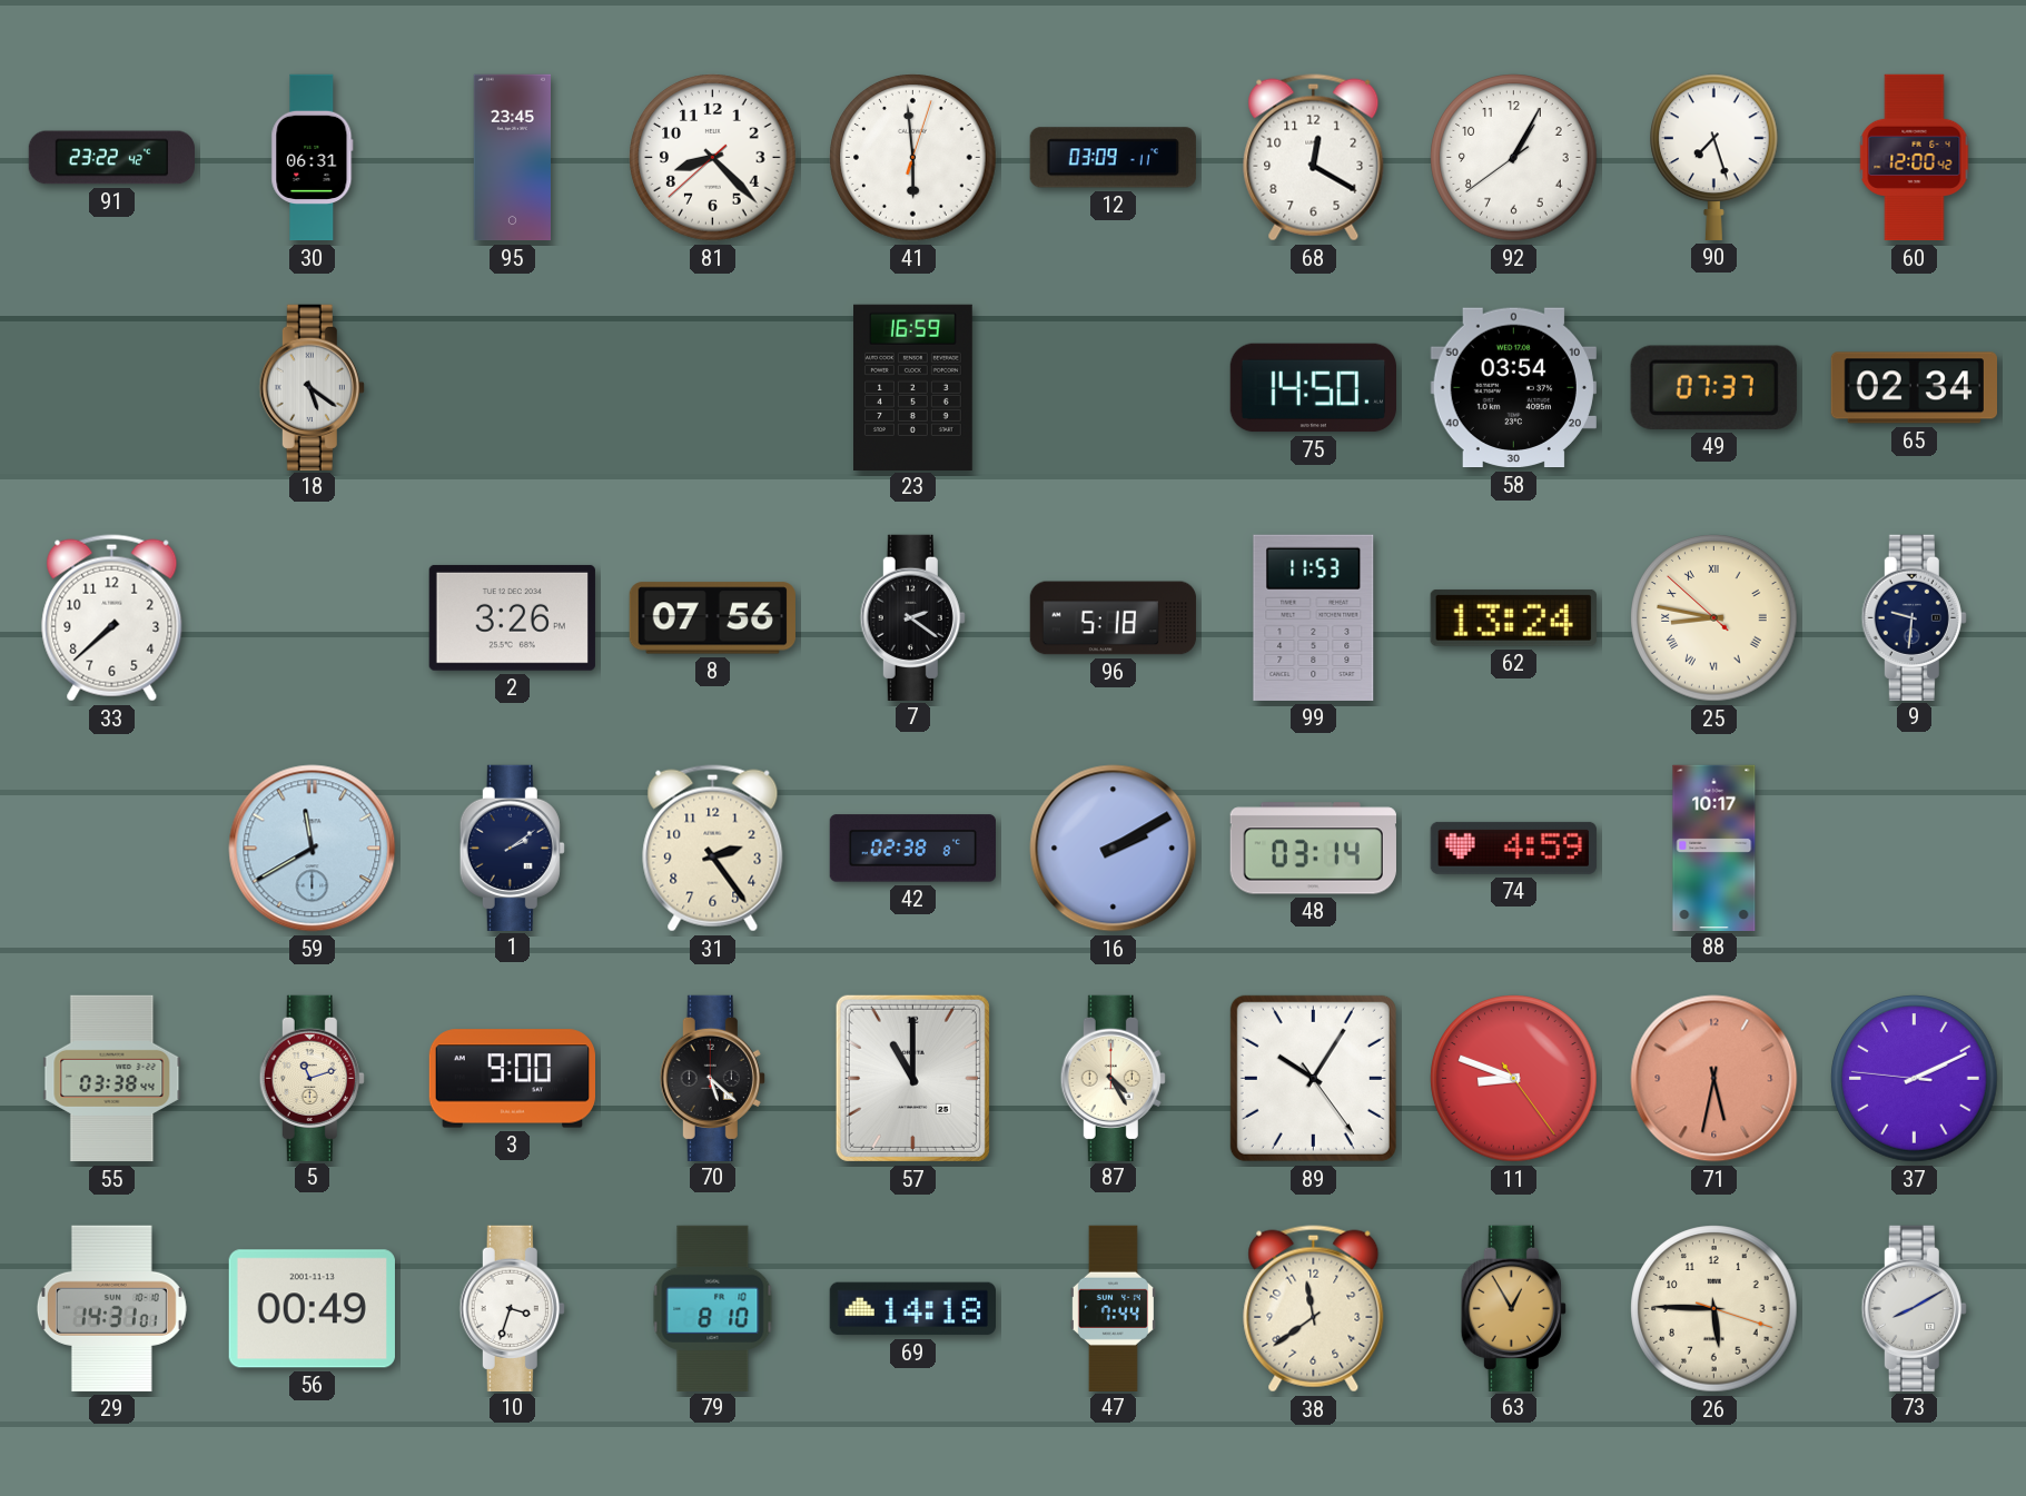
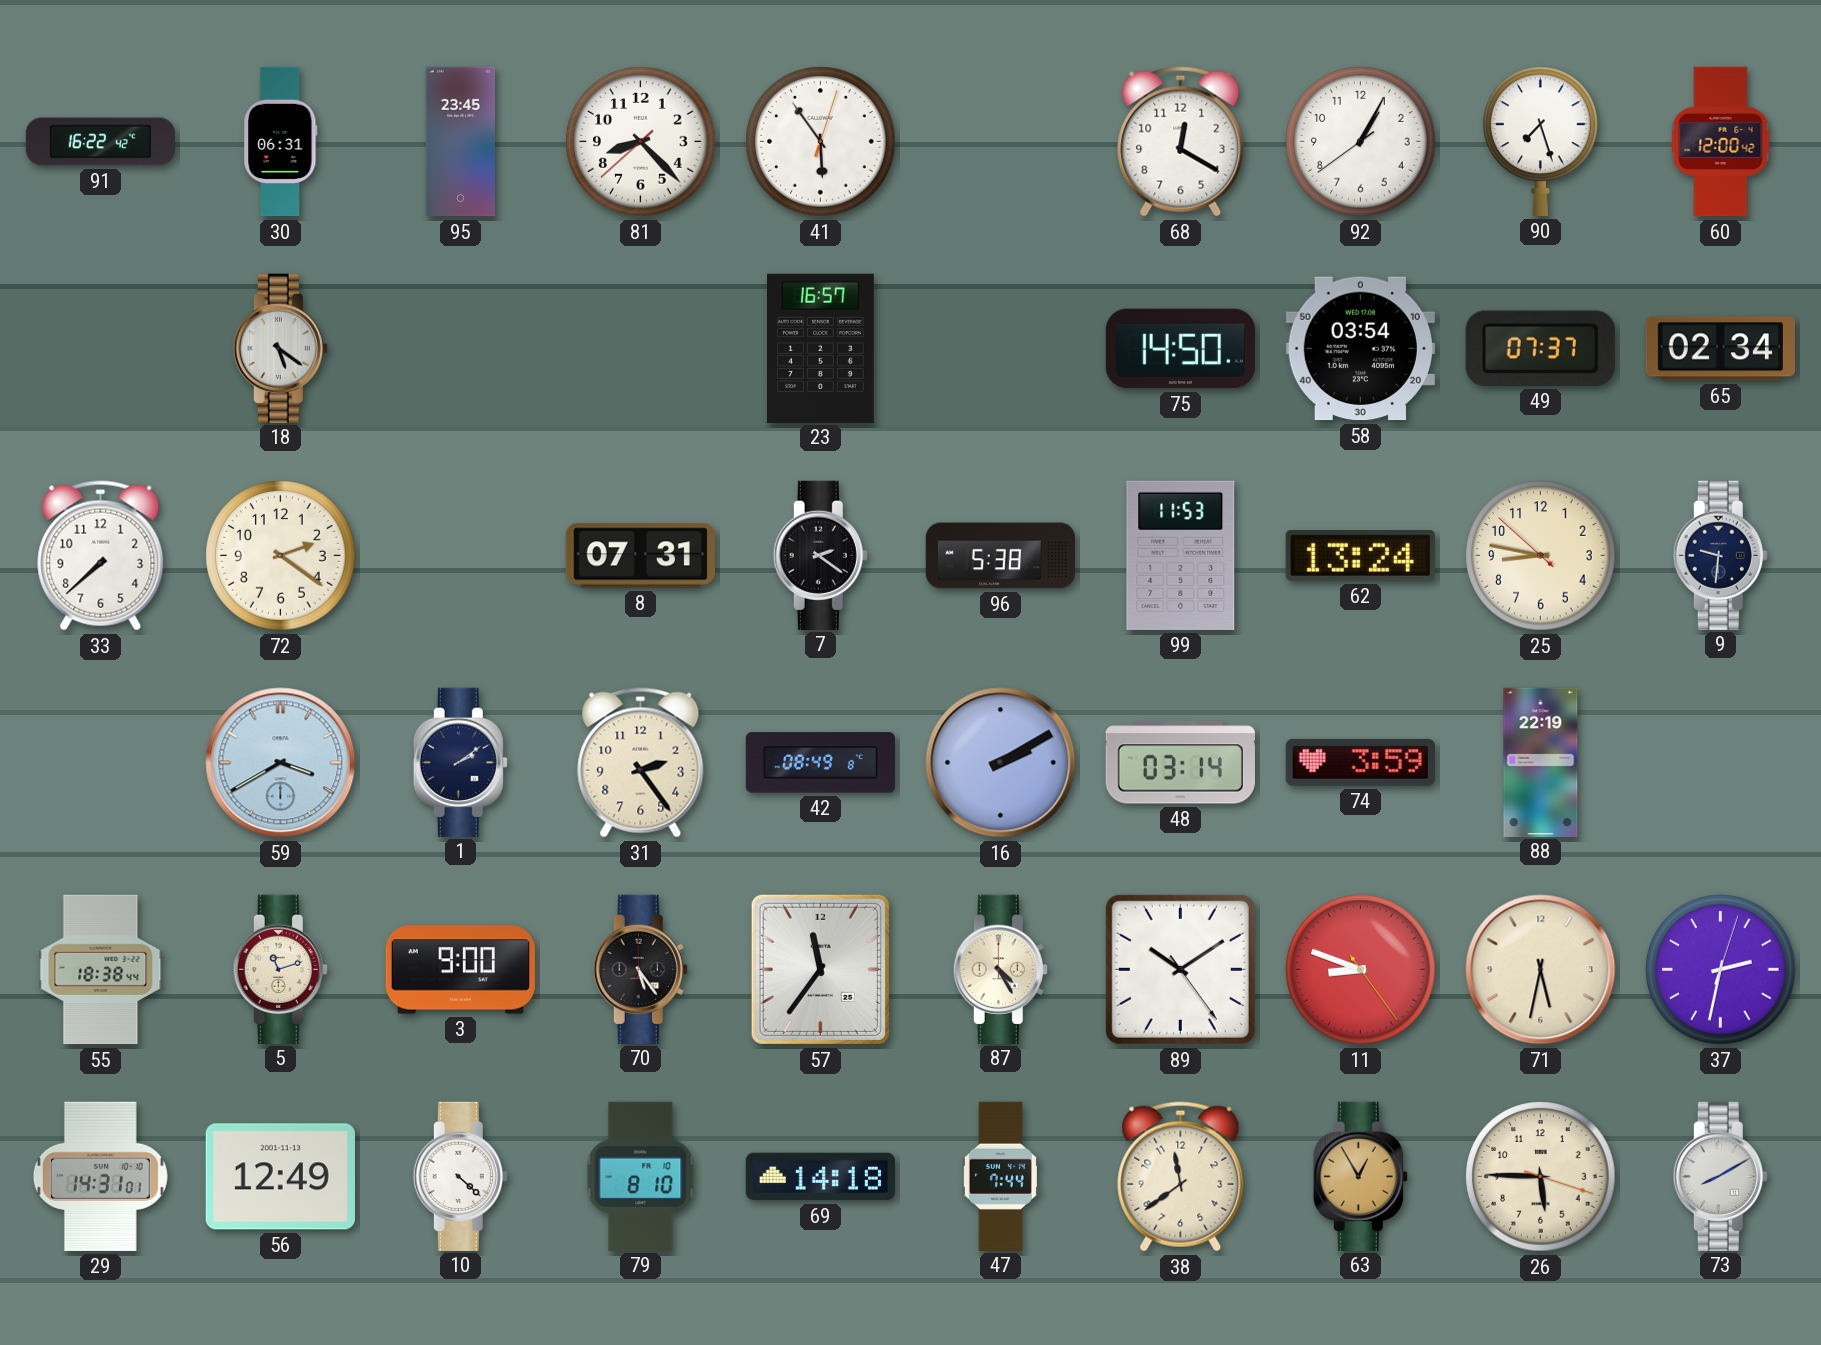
91: 23:22 -> 16:22
41: 5:59 -> 5:54
12: 03:09 -> none
23: 16:59 -> 16:57
72: none -> 2:21
2: 3:26 -> none
8: 07:56 -> 07:31
96: 5:18 -> 5:38
25 numerals: Roman -> Arabic
59: 11:40 -> 3:40
42: 02:38 -> 08:49
74: 4:59 -> 3:59
88: 10:17 -> 22:19
55: 03:38 -> 18:38
70: 5:22 -> 5:24
57: 11:00 -> 11:36
89: 10:05 -> 10:09
71 dial: salmon -> cream
37: 2:10 -> 2:32
56: 00:49 -> 12:49
10: 3:33 -> 4:22
